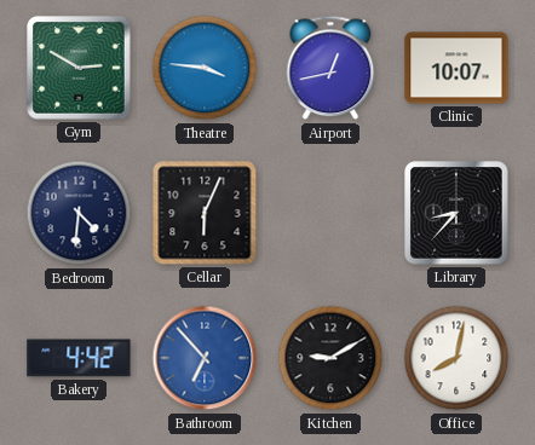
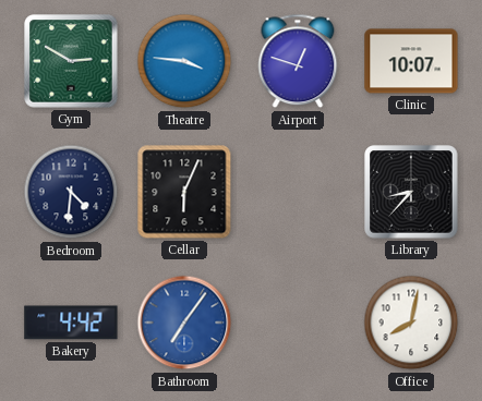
Airport: 12:43 -> 12:48
Bathroom: 6:53 -> 7:06
Kitchen: 9:10 -> none
